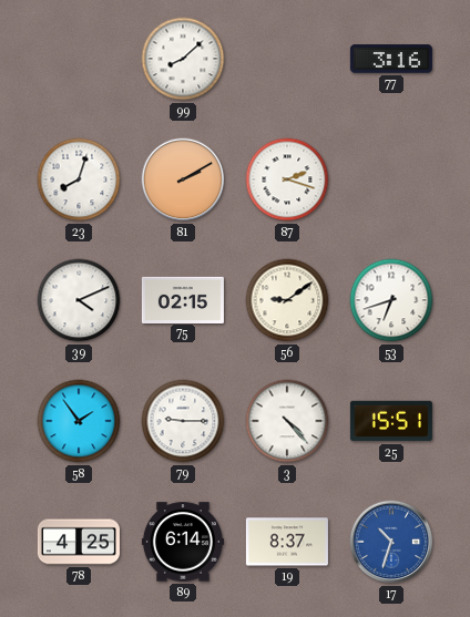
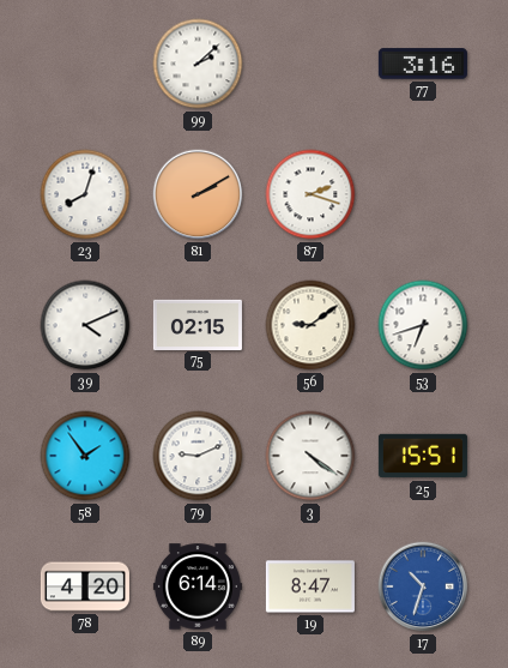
99: 8:08 -> 2:08
79: 9:15 -> 9:11
3: 4:23 -> 4:21
78: 4:25 -> 4:20
19: 8:37 -> 8:47
